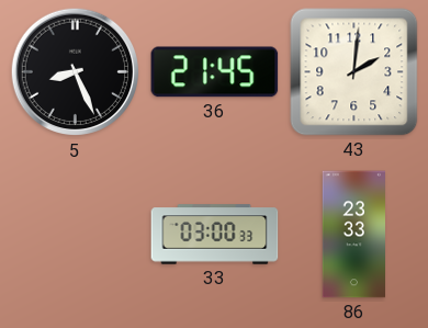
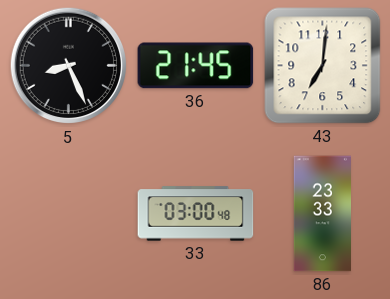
43: 2:01 -> 7:01
33: 03:00:33 -> 03:00:48
